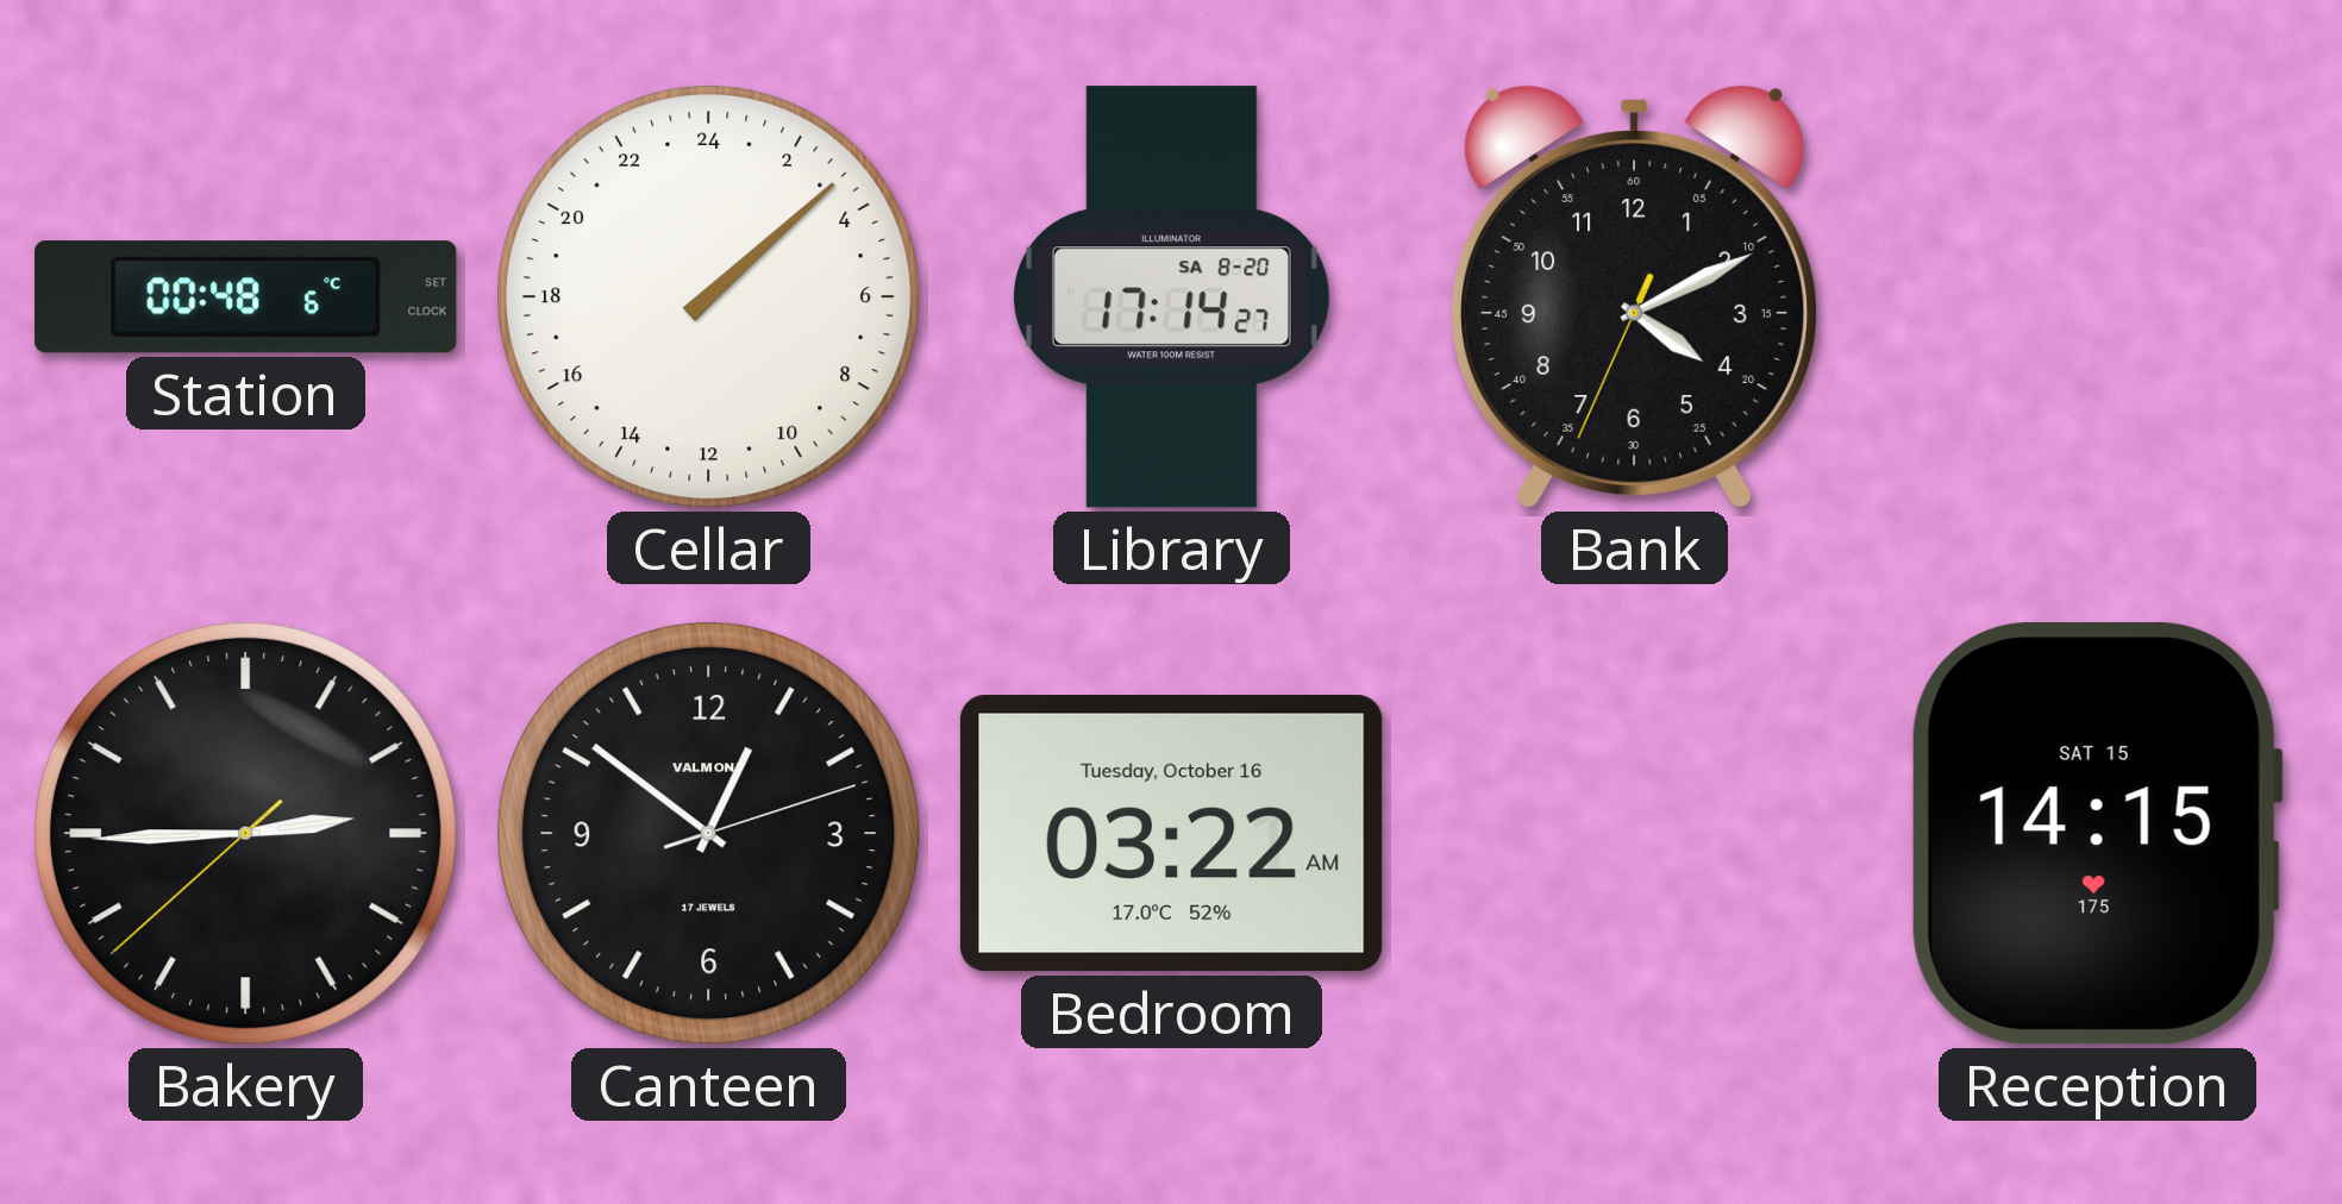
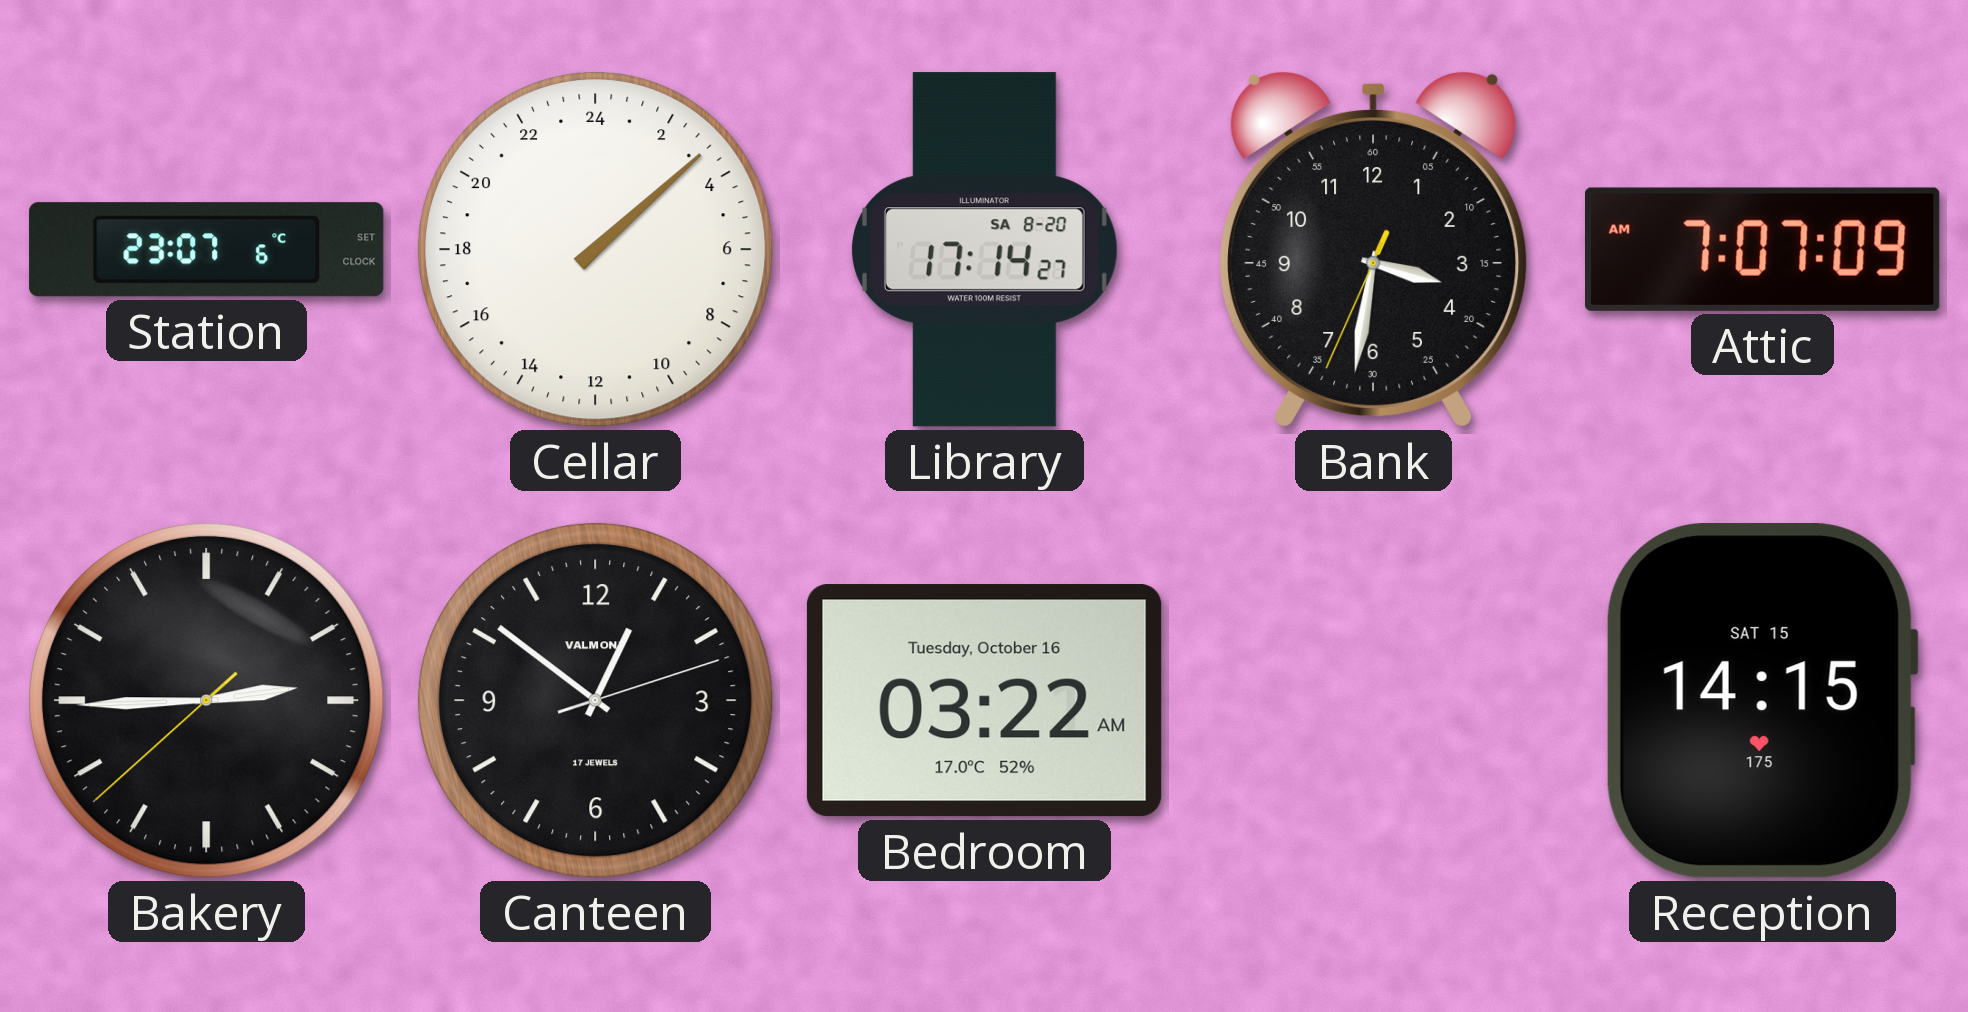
Station: 00:48 -> 23:07
Bank: 4:10 -> 3:31
Attic: none -> 7:07
